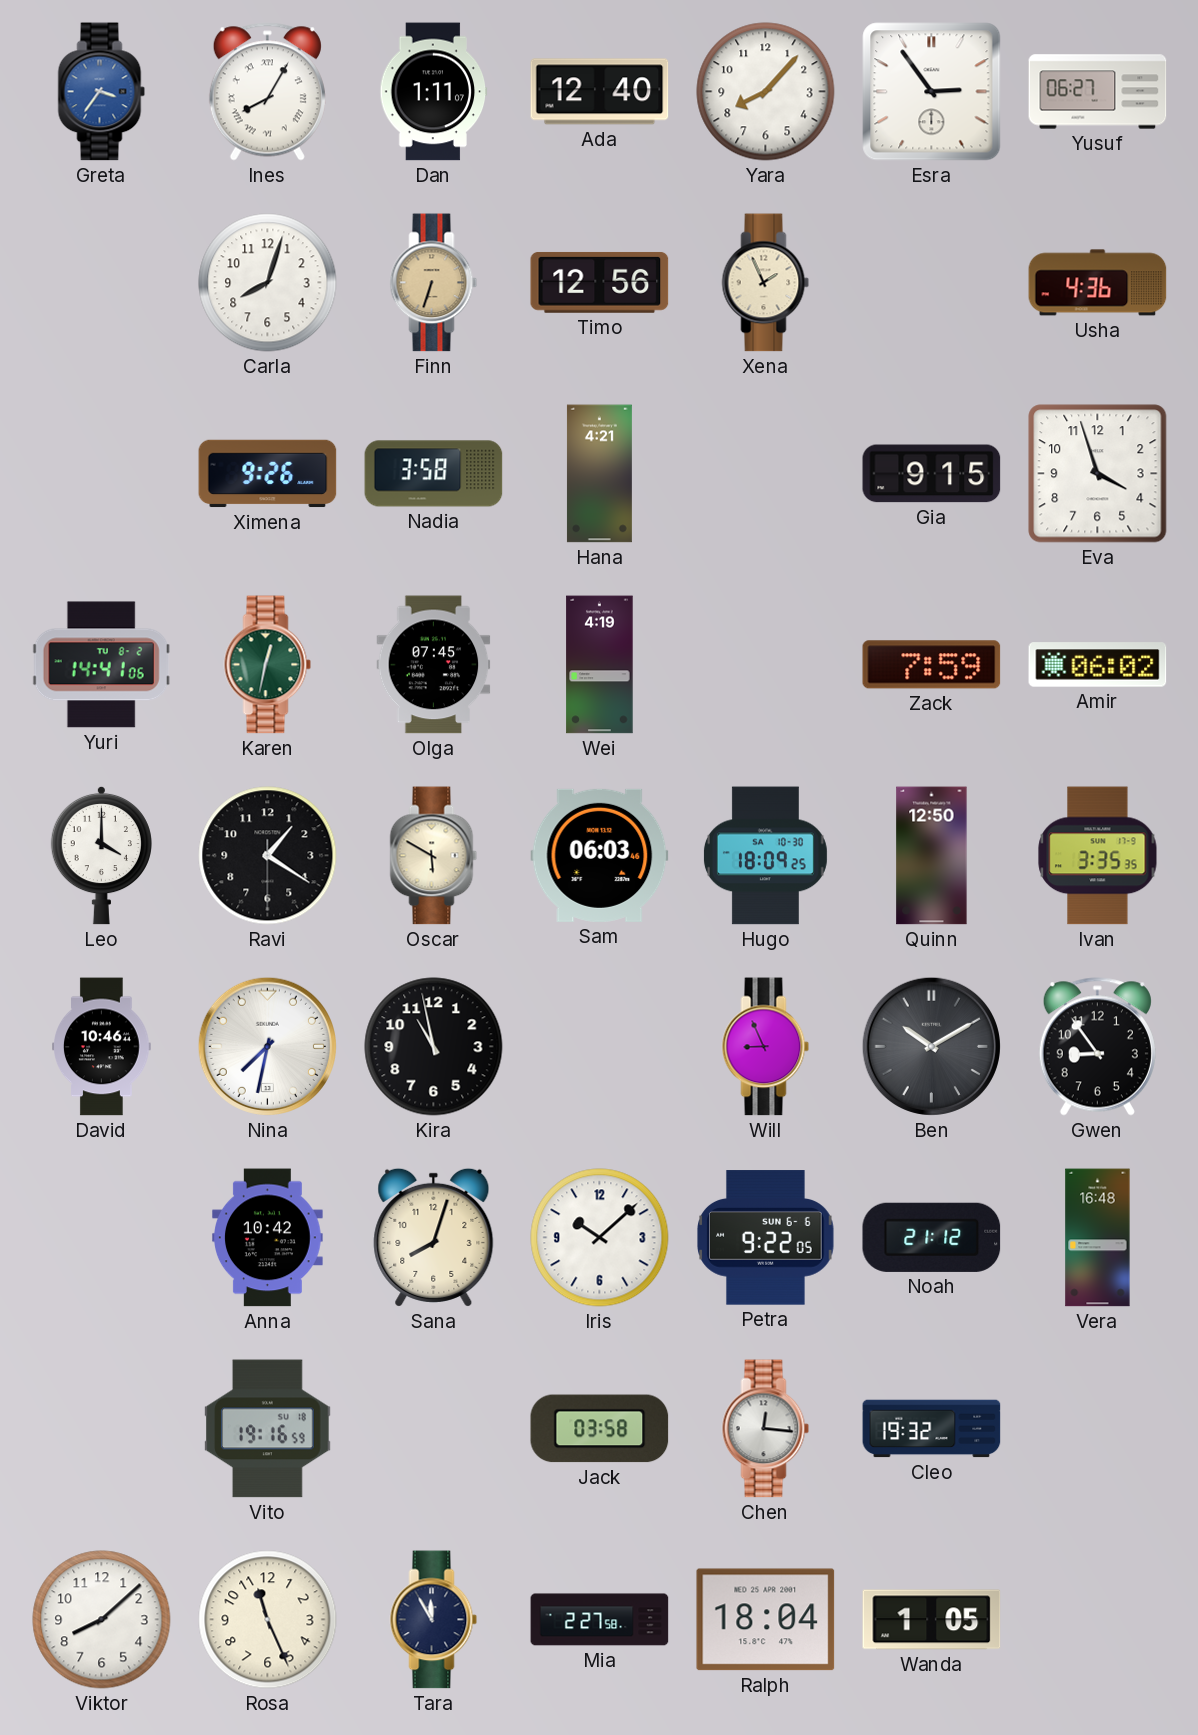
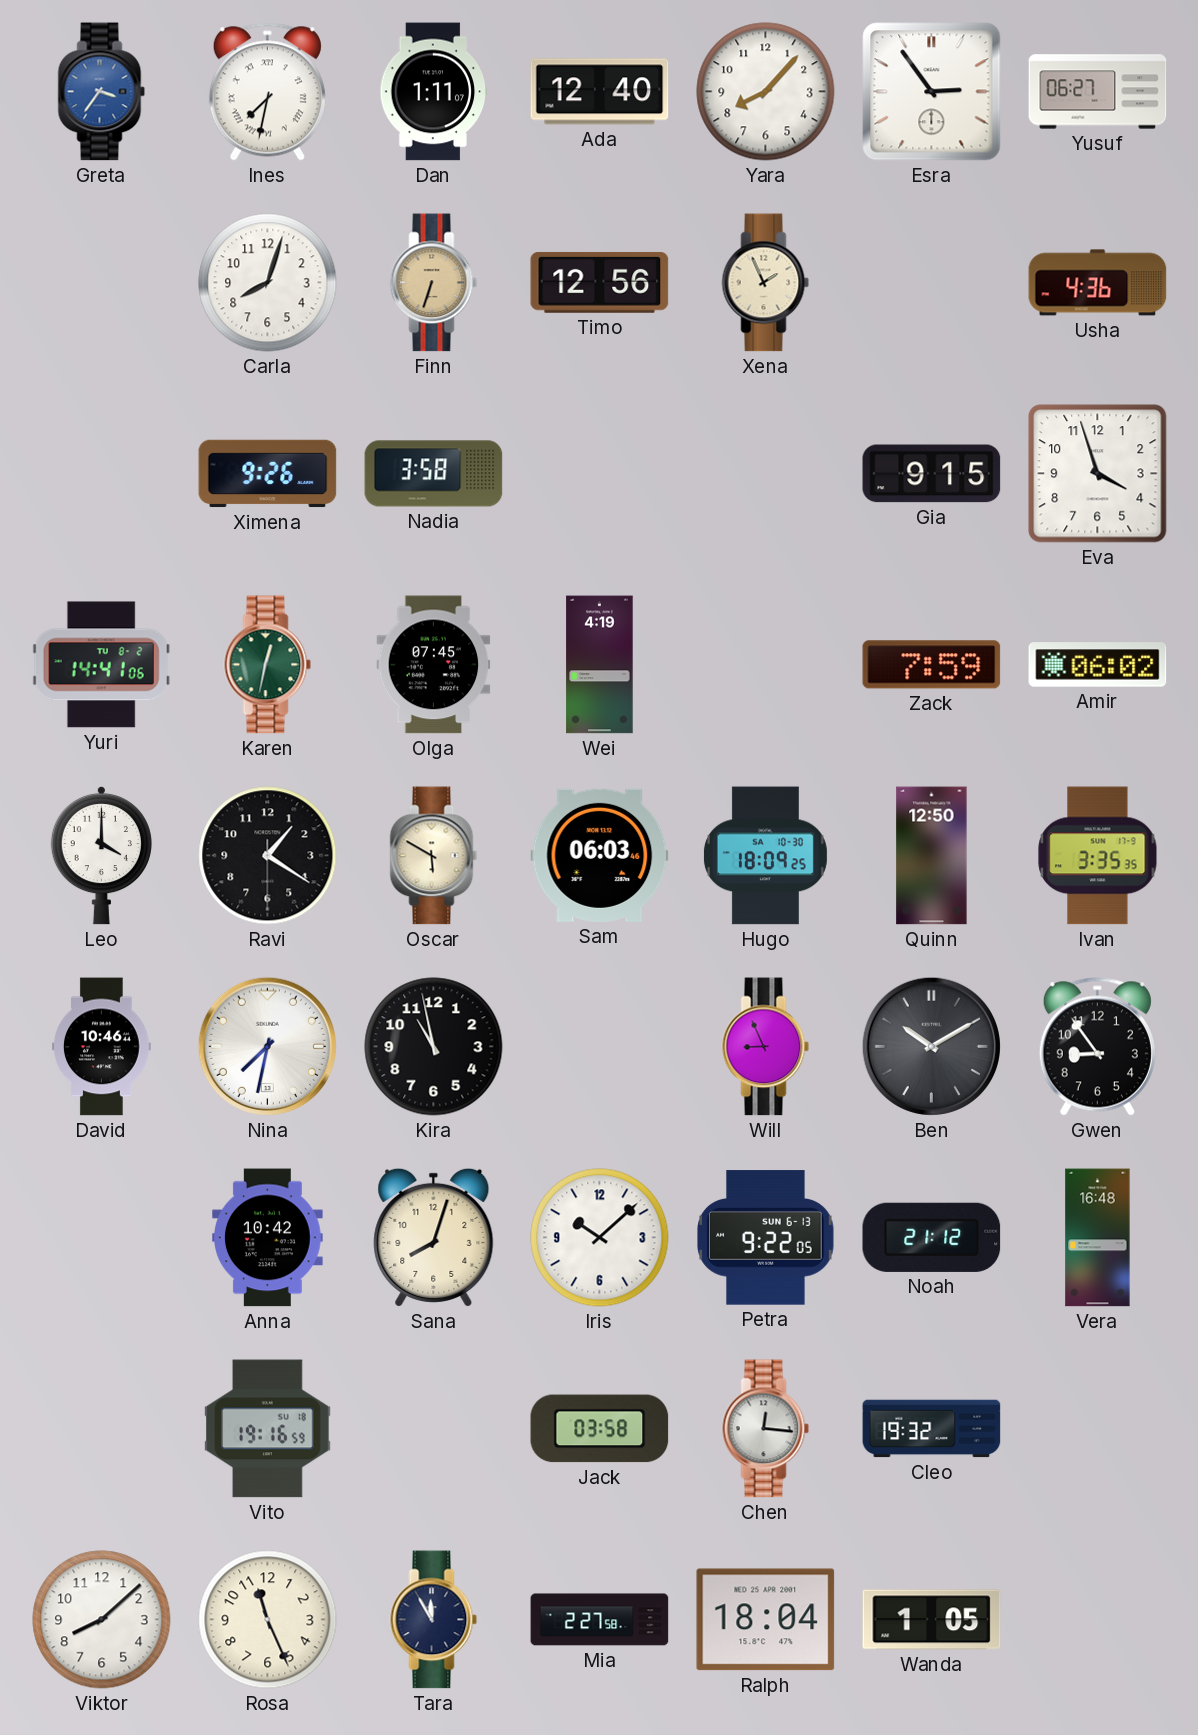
Ines: 8:05 -> 7:32
Hana: 4:21 -> none
Petra date: SUN 6-6 -> SUN 6-13
